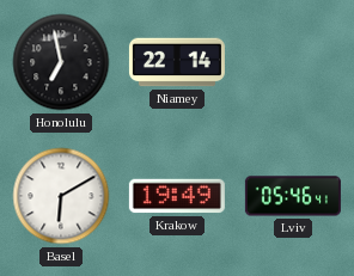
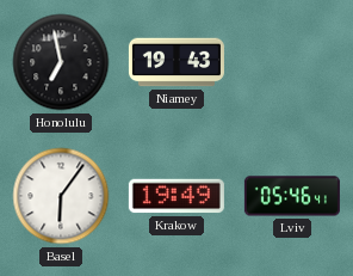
Niamey: 22:14 -> 19:43
Basel: 6:10 -> 6:06
